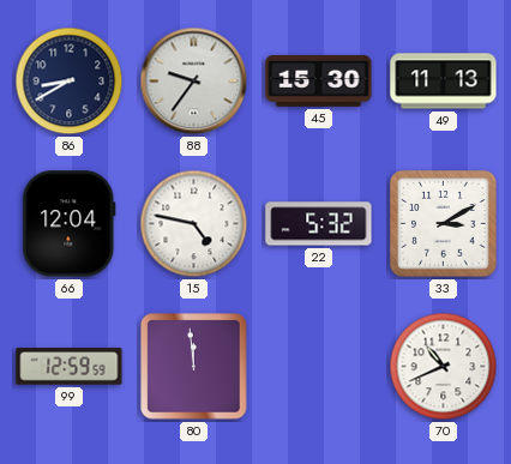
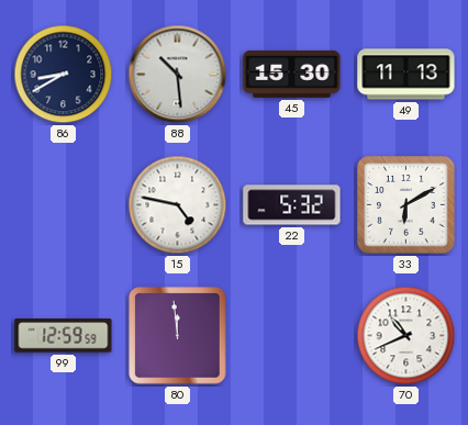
88: 9:36 -> 10:29
66: 12:04 -> none
33: 3:10 -> 6:10
